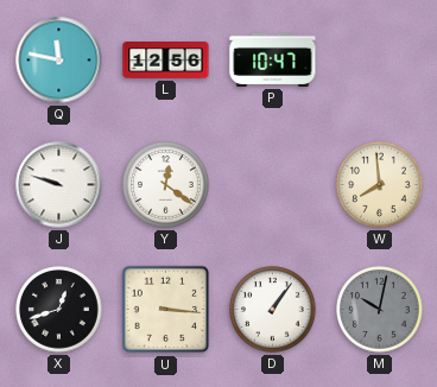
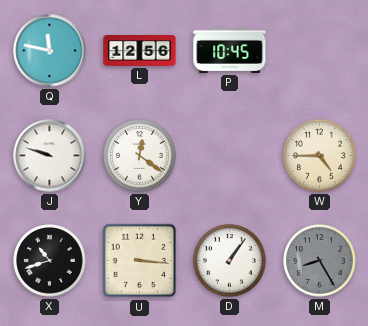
P: 10:47 -> 10:45
W: 7:59 -> 4:45
X: 12:42 -> 10:42
M: 10:02 -> 8:25
